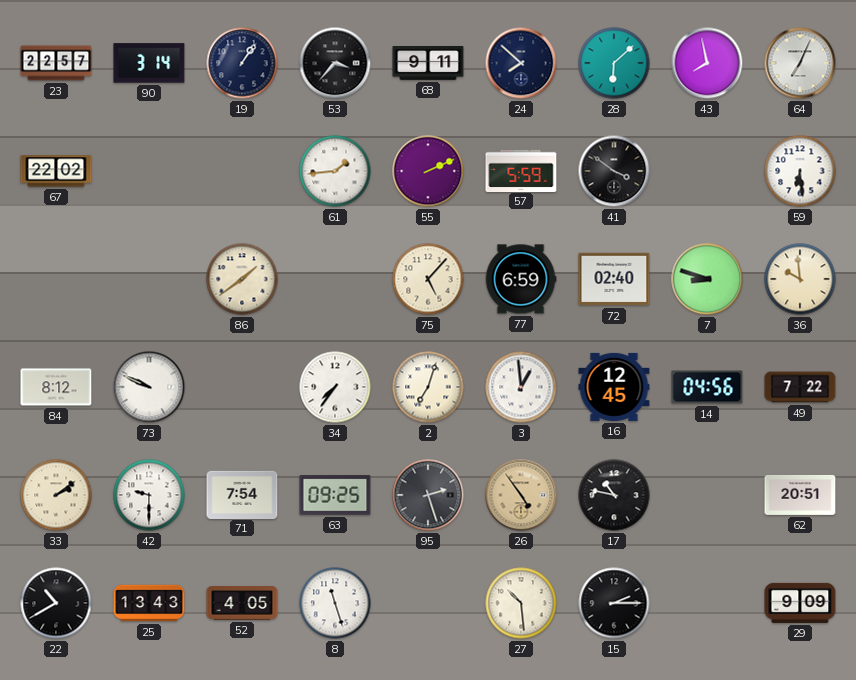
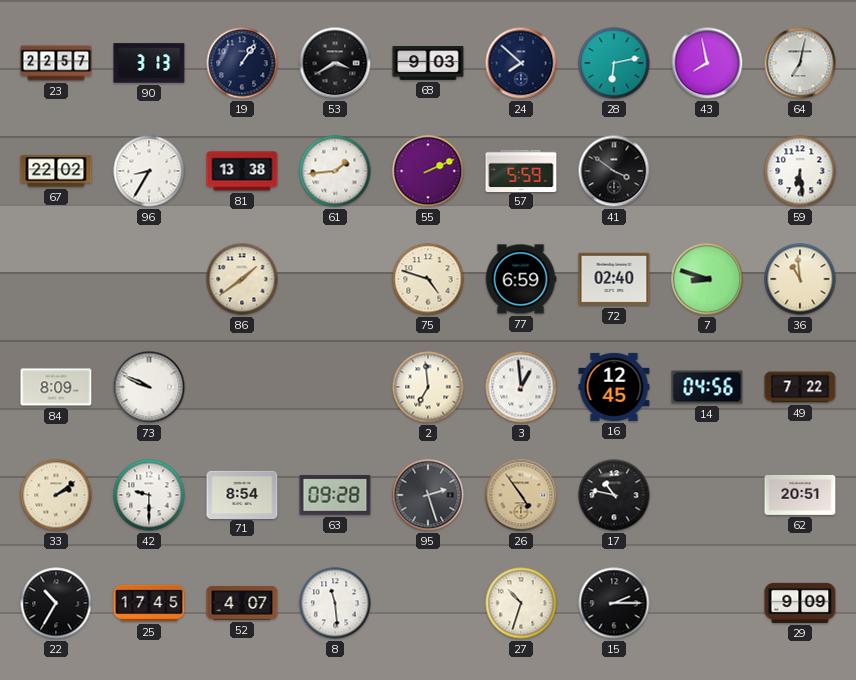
90: 3:14 -> 3:13
53: 3:37 -> 3:40
68: 9:11 -> 9:03
28: 6:08 -> 6:13
64: 7:04 -> 7:02
96: none -> 8:35
81: none -> 13:38
75: 5:07 -> 4:48
36: 9:59 -> 10:59
84: 8:12 -> 8:09
34: 7:36 -> none
2: 7:03 -> 6:59
71: 7:54 -> 8:54
63: 09:25 -> 09:28
22: 10:40 -> 10:35
25: 13:43 -> 17:45
52: 4:05 -> 4:07
8: 11:27 -> 11:29
27: 10:29 -> 10:33
